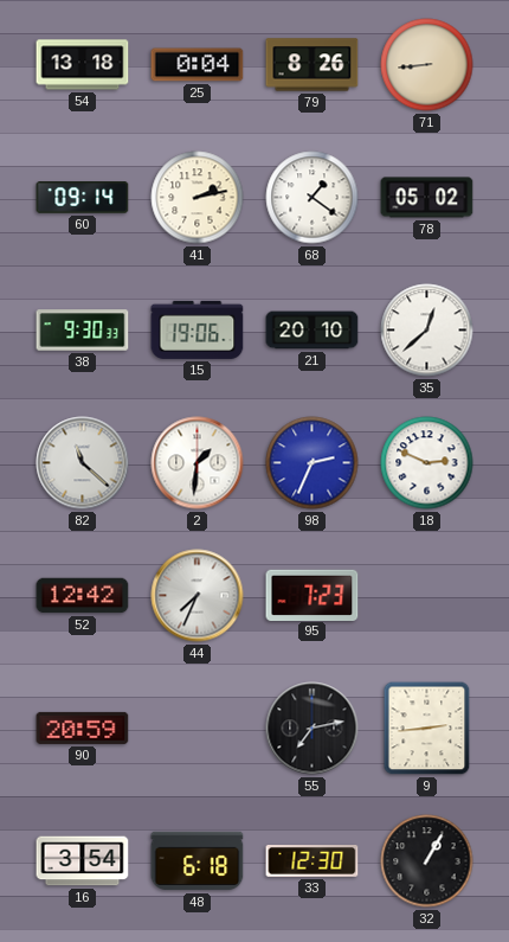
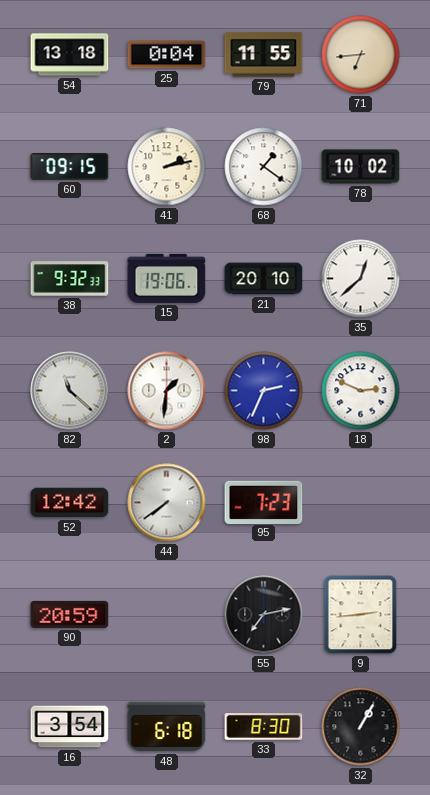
79: 8:26 -> 11:55
71: 8:44 -> 6:44
60: 09:14 -> 09:15
78: 05:02 -> 10:02
38: 9:30 -> 9:32
44: 7:34 -> 7:39
33: 12:30 -> 8:30
